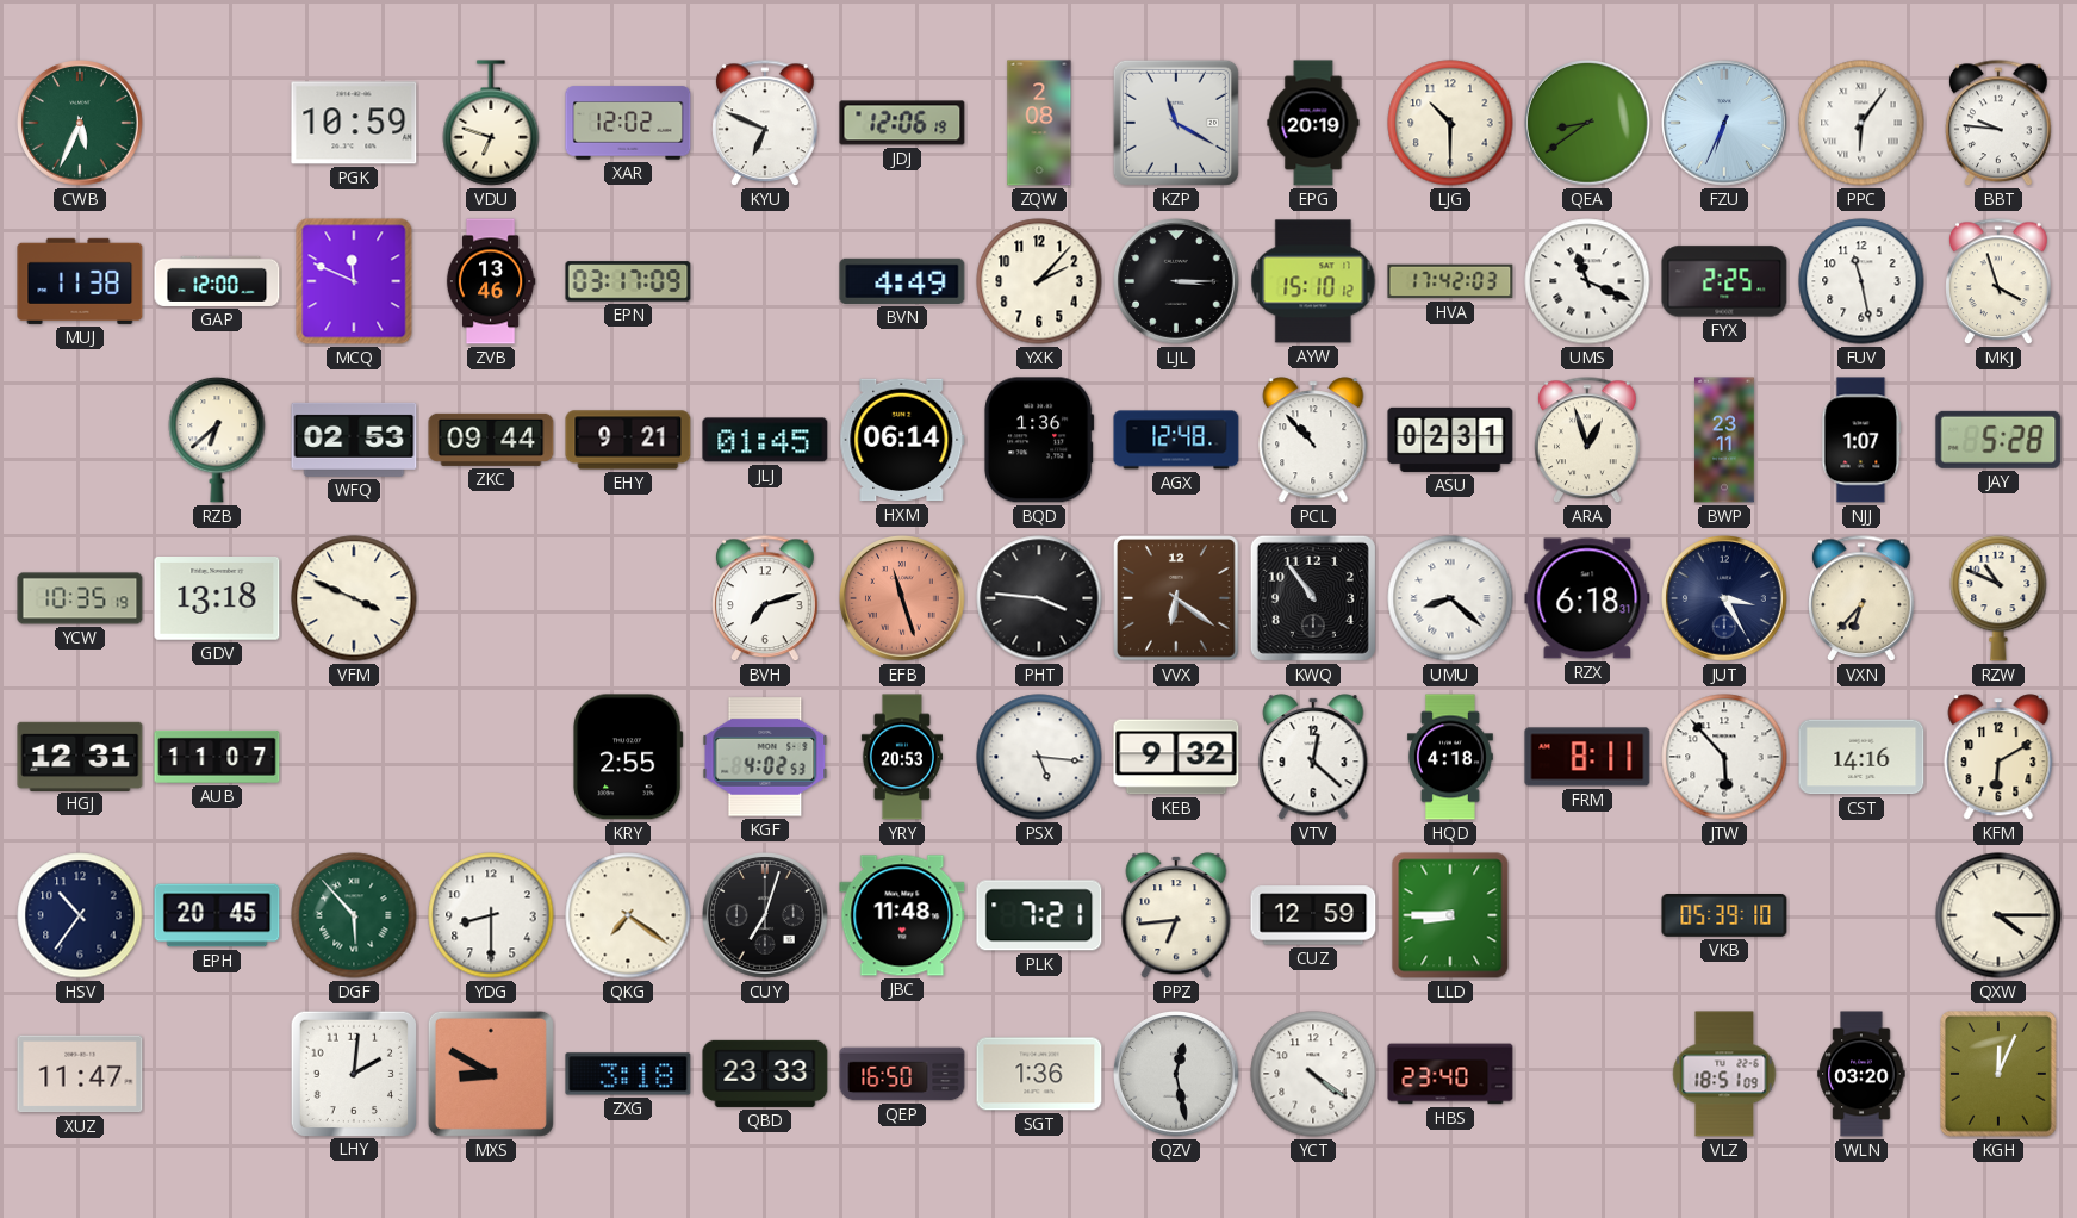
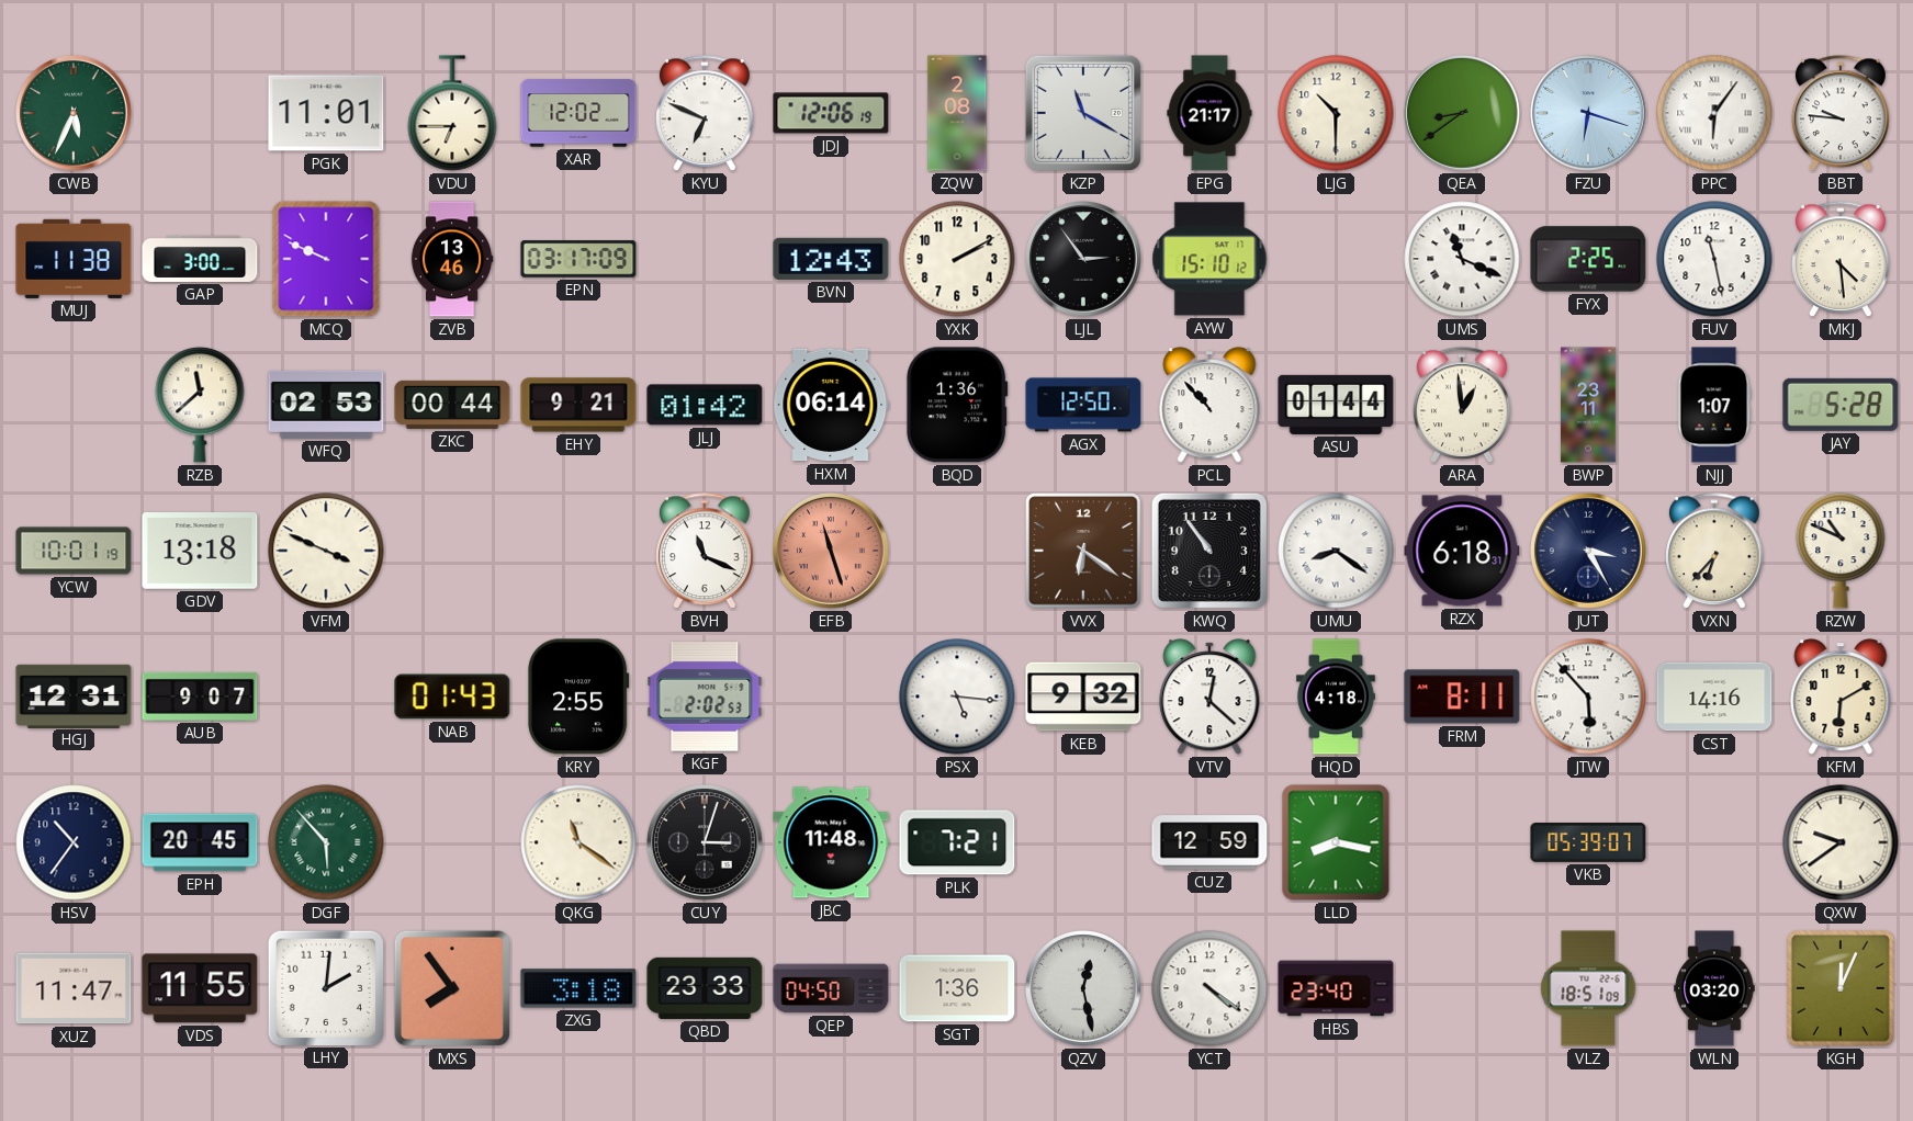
PGK: 10:59 -> 11:01
VDU: 6:48 -> 6:45
EPG: 20:19 -> 21:17
FZU: 6:34 -> 6:18
GAP: 12:00 -> 3:00
MCQ: 11:49 -> 9:49
BVN: 4:49 -> 12:43
YXK: 2:07 -> 2:10
LJL: 3:15 -> 2:54
HVA: 17:42 -> none
MKJ: 3:57 -> 4:29
RZB: 6:38 -> 11:38
ZKC: 09:44 -> 00:44
JLJ: 01:45 -> 01:42
AGX: 12:48 -> 12:50
ASU: 02:31 -> 01:44
ARA: 12:57 -> 12:59
YCW: 10:35 -> 10:01
BVH: 7:12 -> 11:19
PHT: 3:46 -> none
UMU: 8:22 -> 8:21
AUB: 11:07 -> 9:07
NAB: none -> 01:43
KGF: 4:02 -> 2:02
YRY: 20:53 -> none
YDG: 8:30 -> none
QKG: 7:21 -> 11:21
CUY: 7:03 -> 3:03
PPZ: 6:44 -> none
LLD: 8:45 -> 8:17
VKB: 05:39:10 -> 05:39:07
QXW: 4:15 -> 9:39
VDS: none -> 11:55
MXS: 8:50 -> 7:54
QEP: 16:50 -> 04:50
